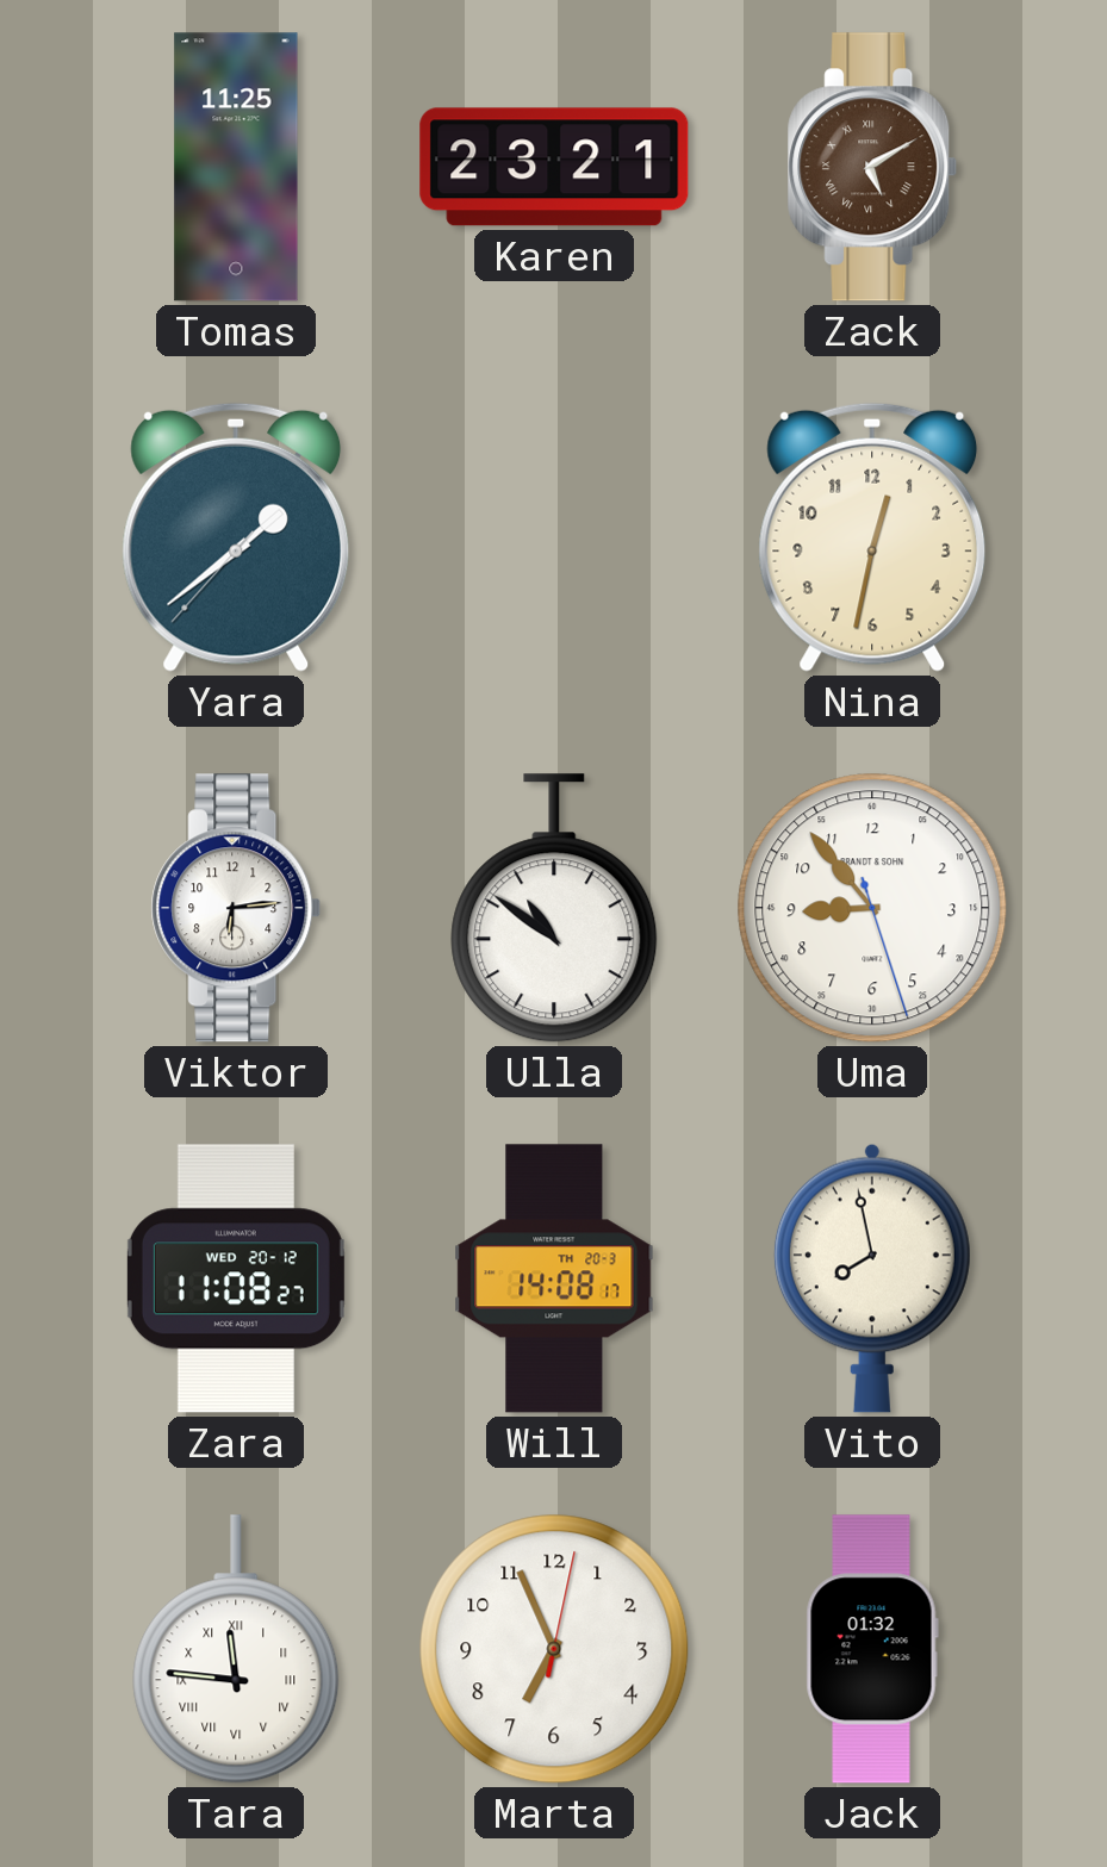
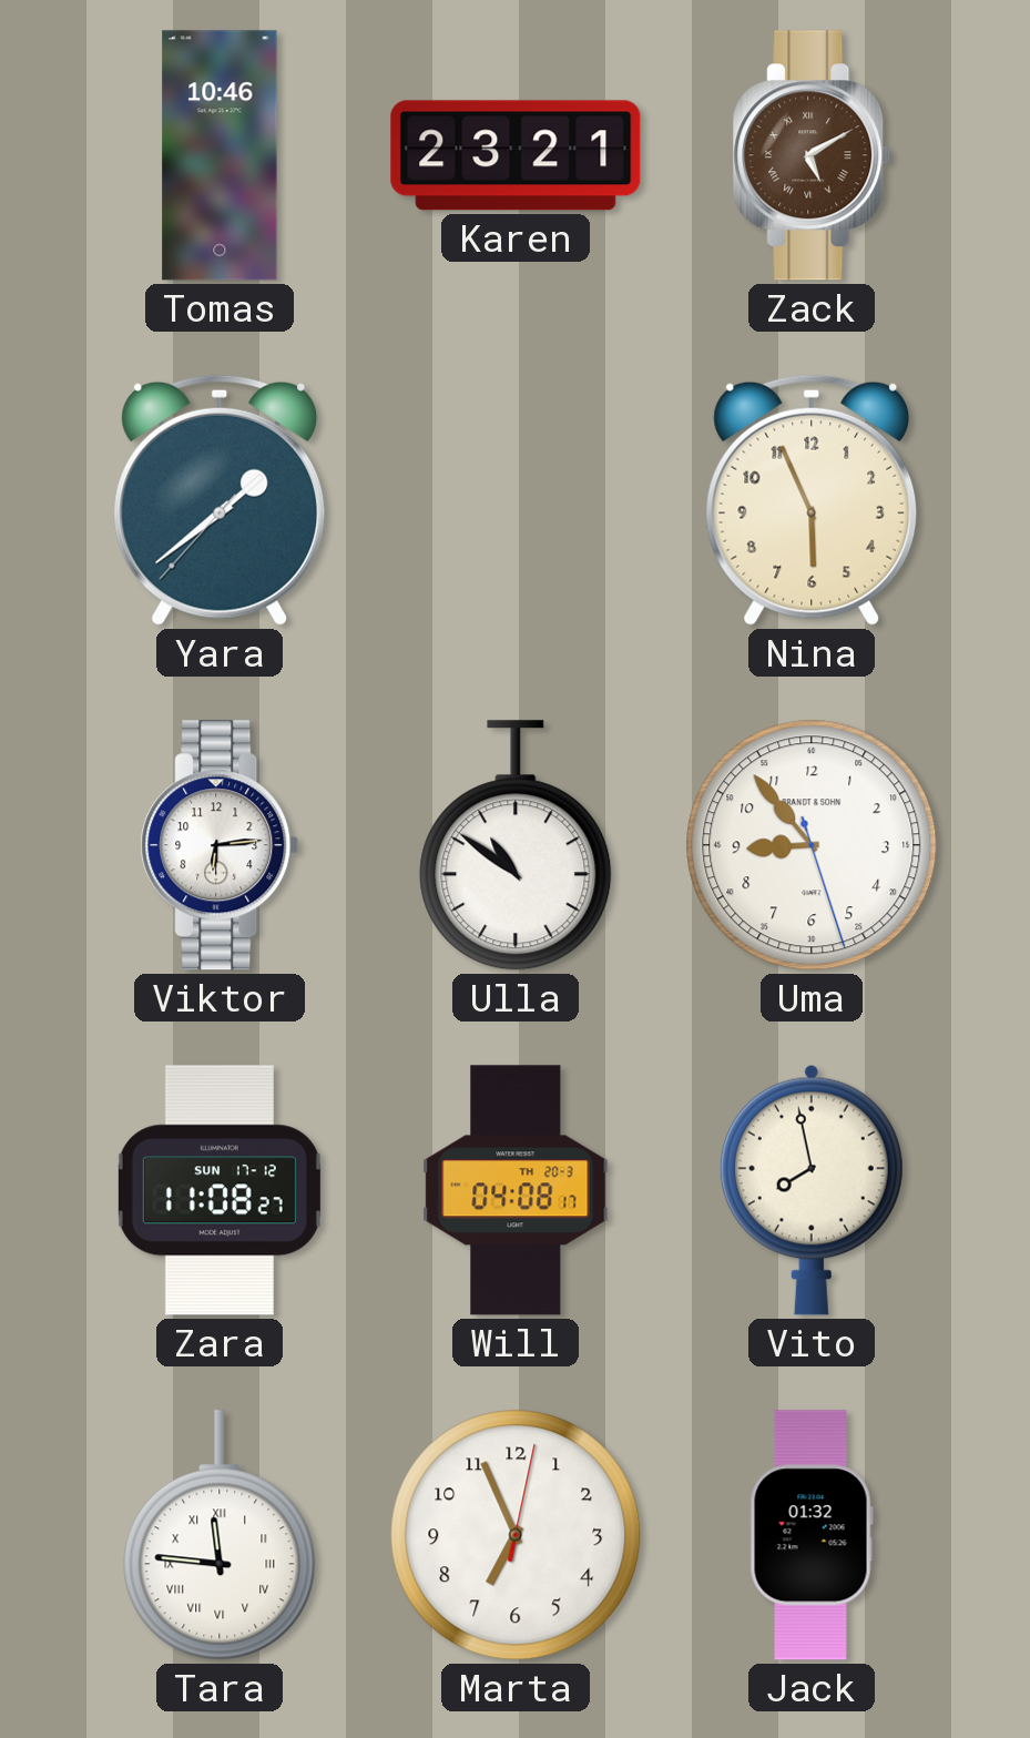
Tomas: 11:25 -> 10:46
Nina: 12:32 -> 5:56
Zara date: WED 20-12 -> SUN 17-12
Will: 14:08 -> 04:08
